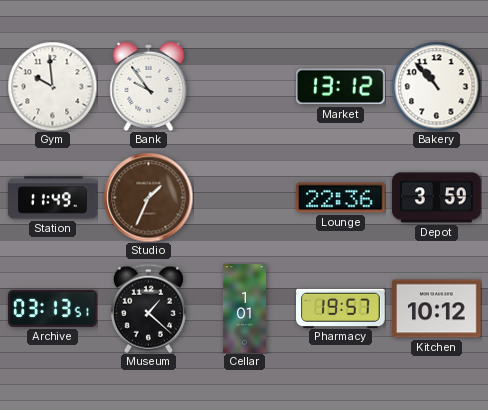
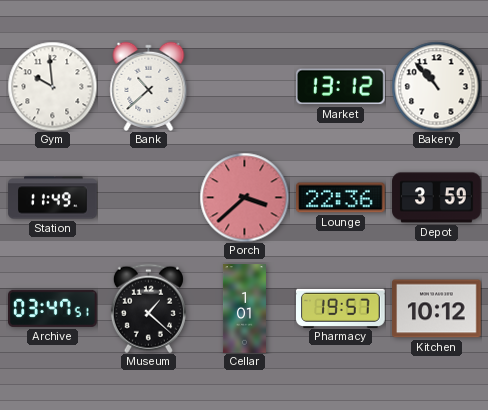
Bank: 9:54 -> 10:38
Studio: 1:34 -> none
Porch: none -> 3:38
Archive: 03:13 -> 03:47
